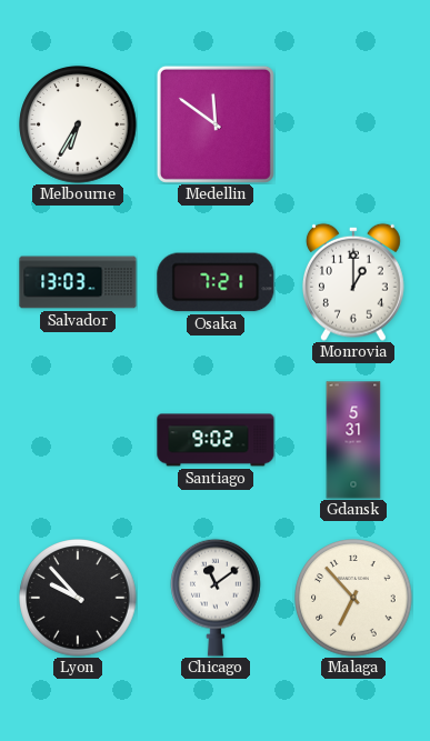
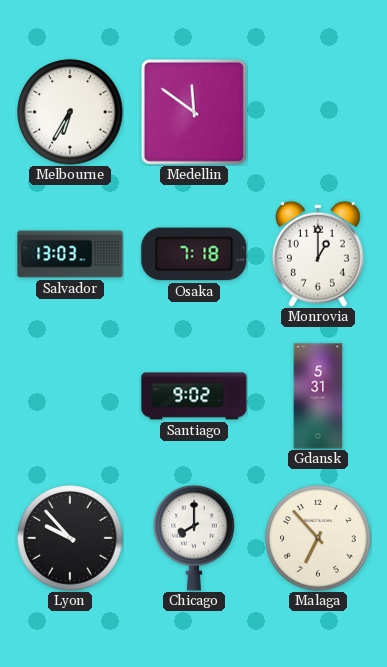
Osaka: 7:21 -> 7:18
Chicago: 11:09 -> 8:00
